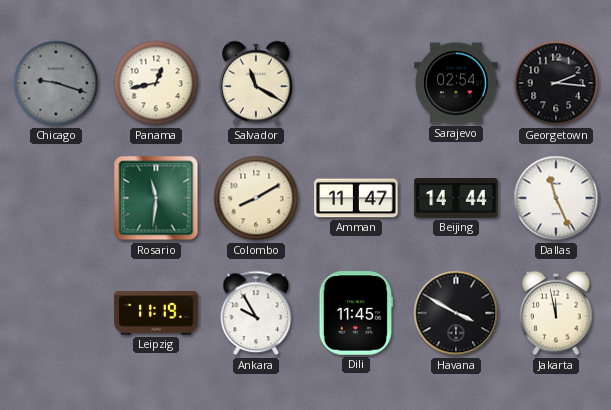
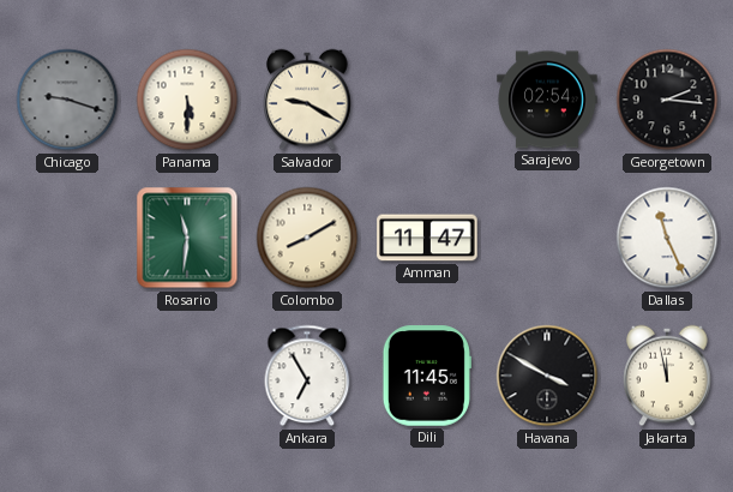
Panama: 12:43 -> 5:30
Salvador: 11:20 -> 9:20
Beijing: 14:44 -> none
Leipzig: 11:19 -> none
Ankara: 9:55 -> 6:55
